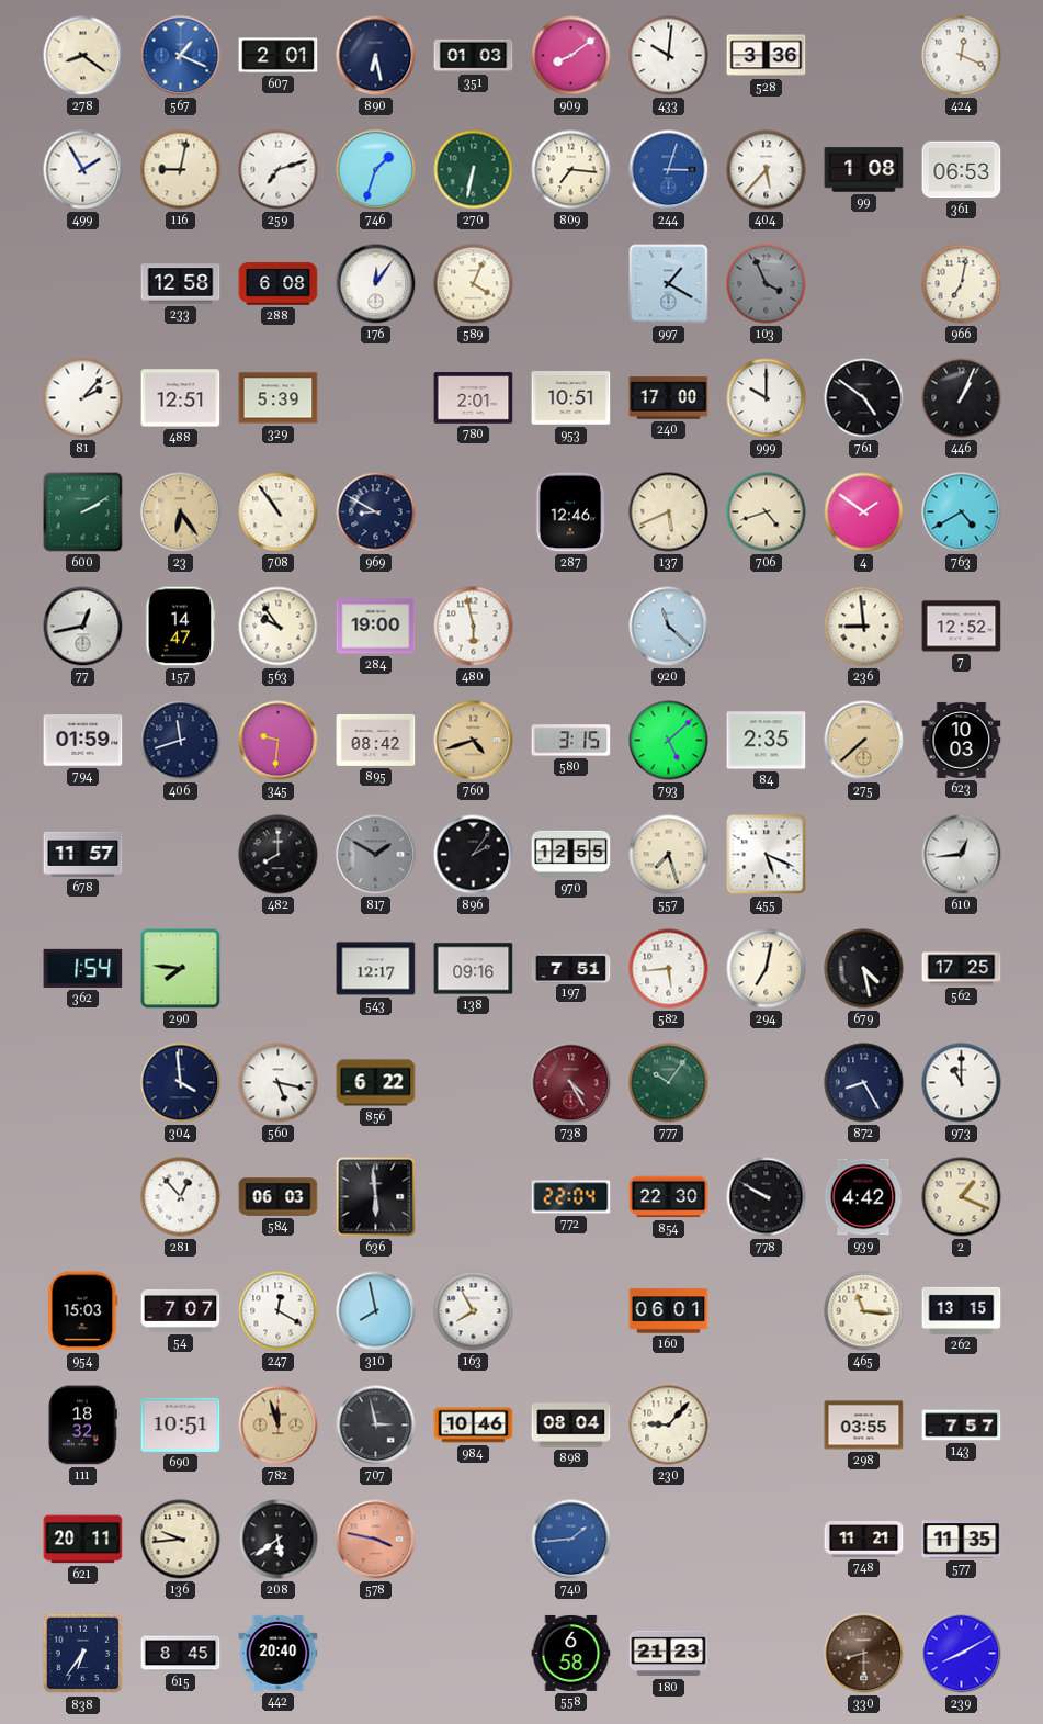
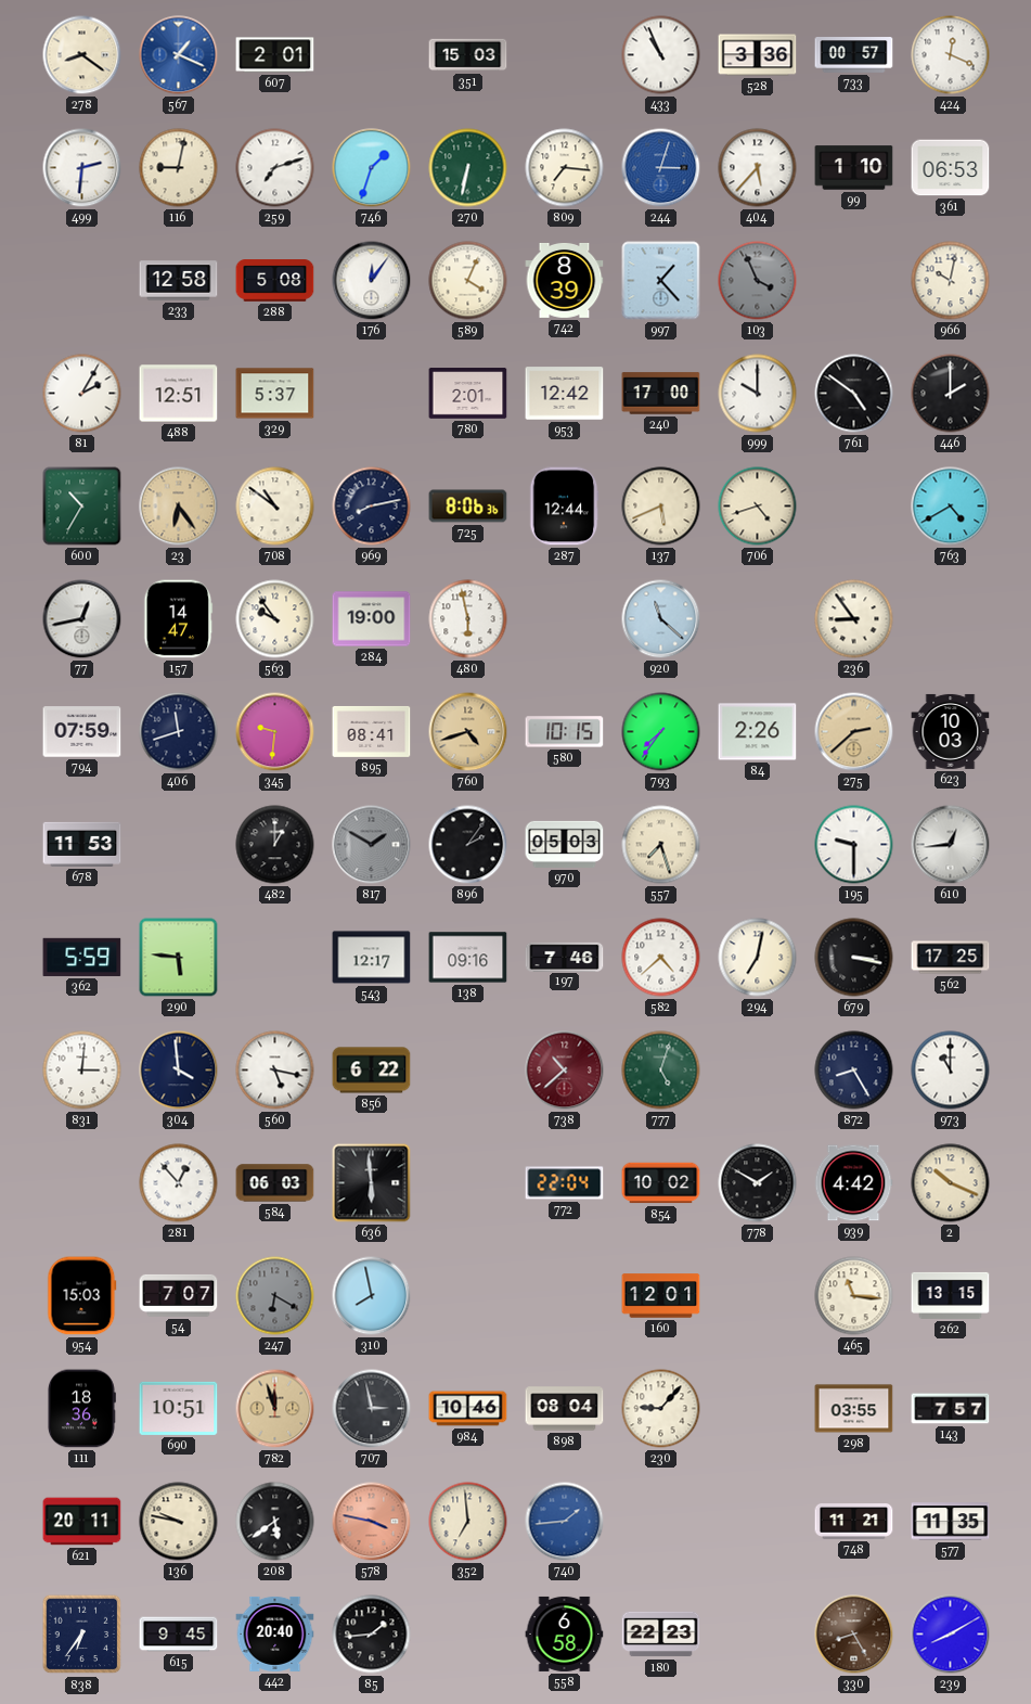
890: 6:28 -> none
351: 01:03 -> 15:03
909: 8:09 -> none
433: 10:01 -> 10:56
733: none -> 00:57
499: 1:55 -> 2:31
99: 1:08 -> 1:10
288: 6:08 -> 5:08
742: none -> 8:39
997: 1:20 -> 1:23
966: 7:02 -> 10:02
81: 2:07 -> 2:05
329: 5:39 -> 5:37
953: 10:51 -> 12:42
446: 1:04 -> 2:00
600: 2:10 -> 10:35
708: 10:54 -> 10:51
969: 8:50 -> 8:13
725: none -> 8:06
287: 12:46 -> 12:44
4: 1:51 -> none
236: 8:59 -> 8:54
7: 12:52 -> none
794: 01:59 -> 07:59
895: 08:42 -> 08:41
580: 3:15 -> 10:15
793: 5:08 -> 7:36
84: 2:35 -> 2:26
275: 7:38 -> 2:38
678: 11:57 -> 11:53
482: 8:00 -> 1:00
970: 12:55 -> 05:03
455: 5:19 -> none
195: none -> 9:30
362: 1:54 -> 5:59
290: 7:46 -> 5:46
197: 7:51 -> 7:46
582: 5:44 -> 4:38
679: 4:28 -> 3:17
831: none -> 3:01
738: 4:25 -> 10:38
777: 10:06 -> 5:03
854: 22:30 -> 10:02
778: 9:50 -> 1:50
2: 1:19 -> 10:19
247: 12:20 -> 6:20
247 dial: white -> grey
163: 7:55 -> none
160: 06:01 -> 12:01
111: 18:32 -> 18:36
136: 9:44 -> 9:47
352: none -> 6:59
615: 8:45 -> 9:45
85: none -> 1:44
180: 21:23 -> 22:23
330: 8:30 -> 8:25
